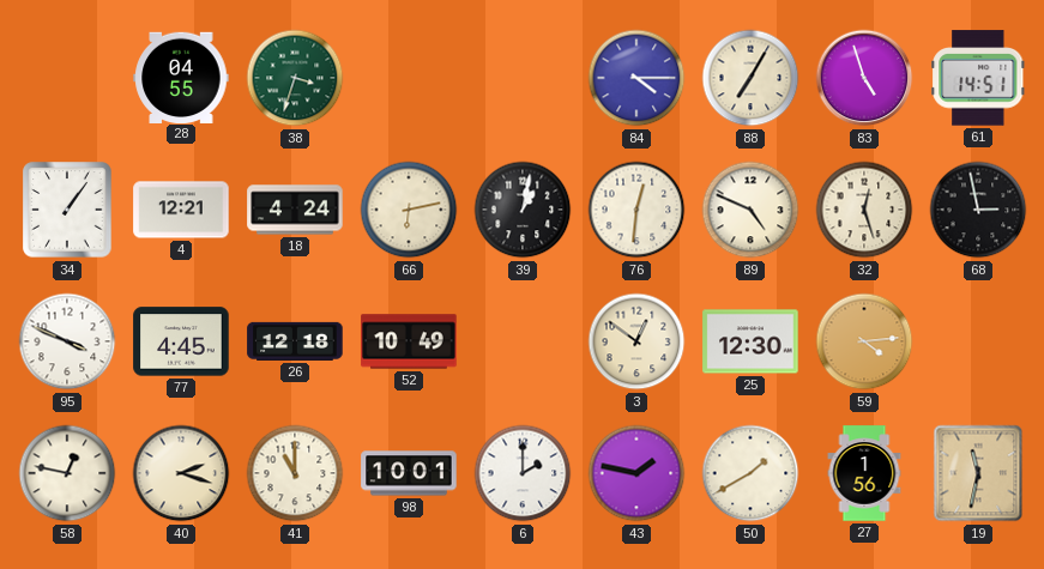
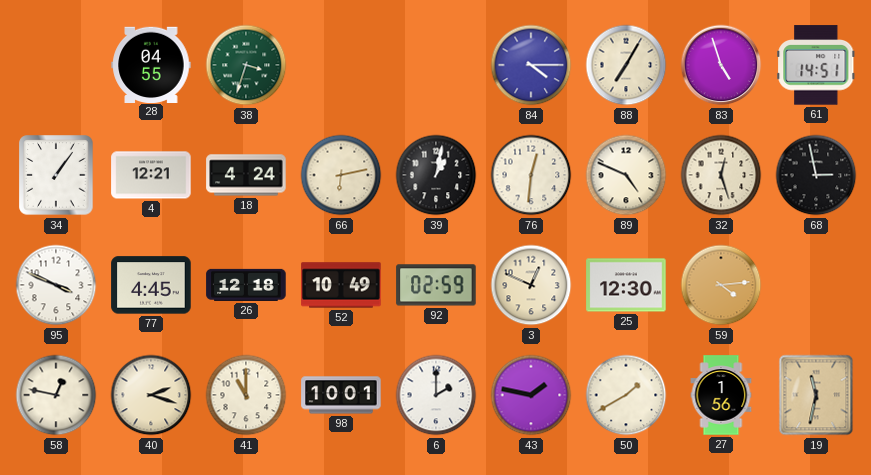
92: none -> 02:59
3: 12:51 -> 12:49
